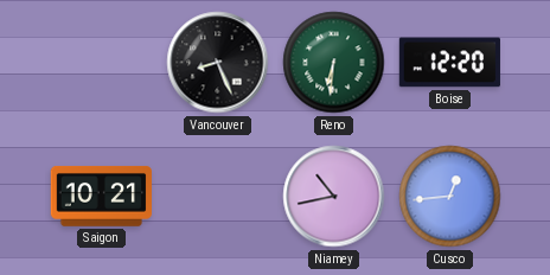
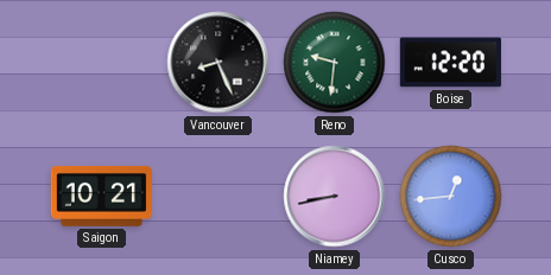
Reno: 6:31 -> 9:31
Niamey: 10:43 -> 8:43
